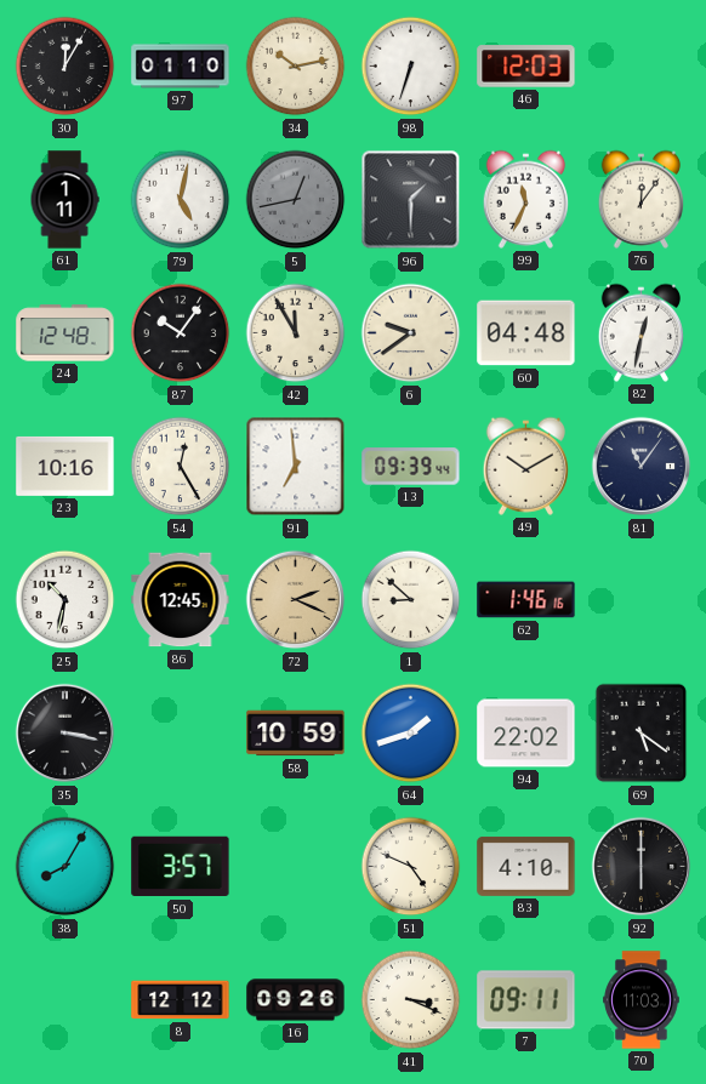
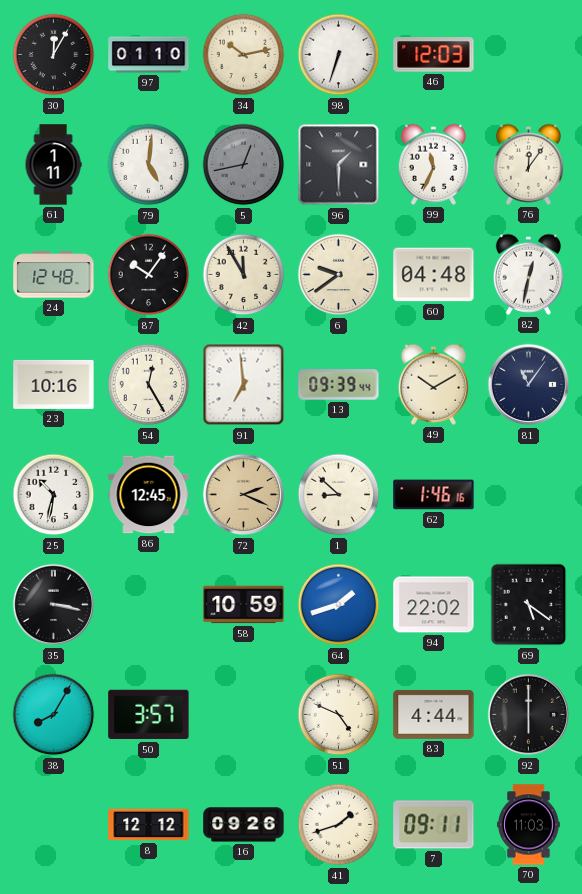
79: 5:02 -> 5:01
83: 4:10 -> 4:44
41: 3:19 -> 1:42
